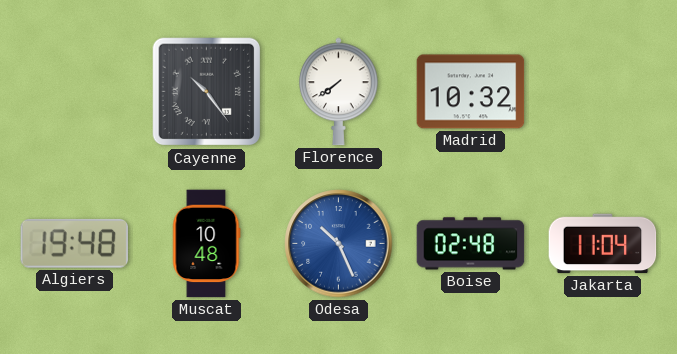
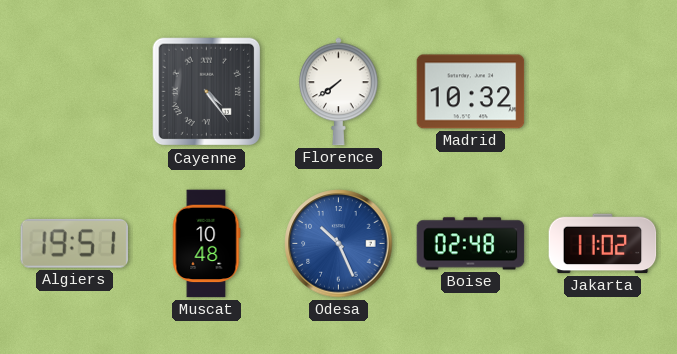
Cayenne: 10:24 -> 4:24
Algiers: 19:48 -> 19:51
Jakarta: 11:04 -> 11:02
